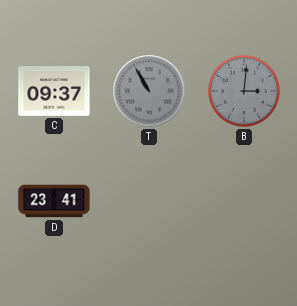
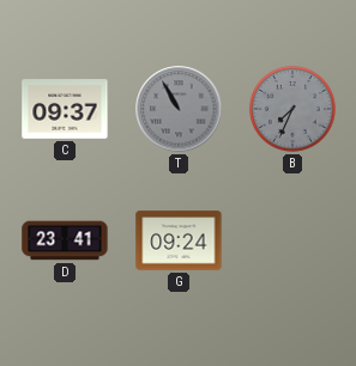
B: 3:01 -> 7:34
G: none -> 09:24
